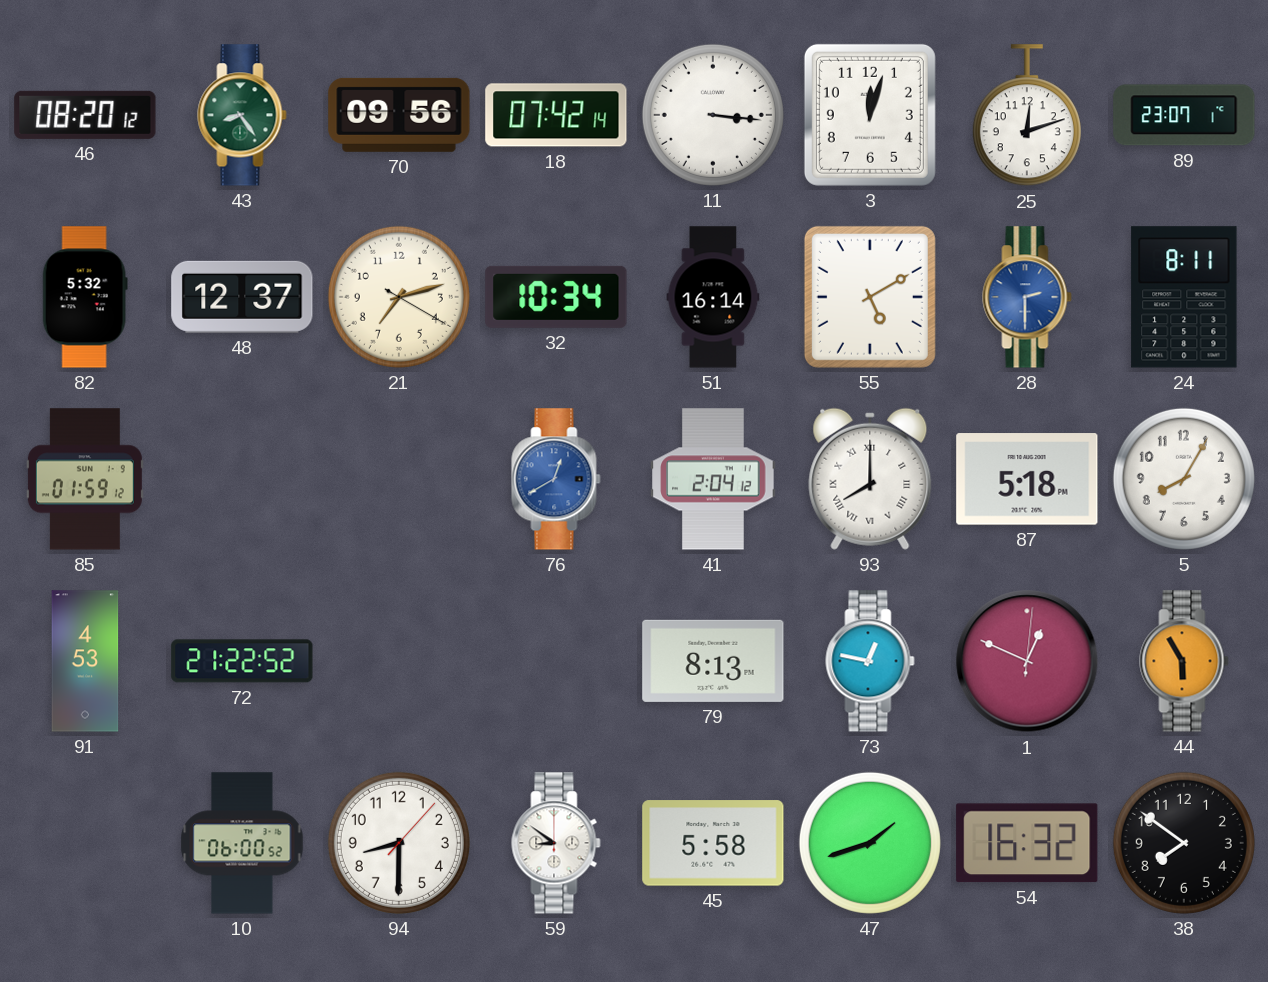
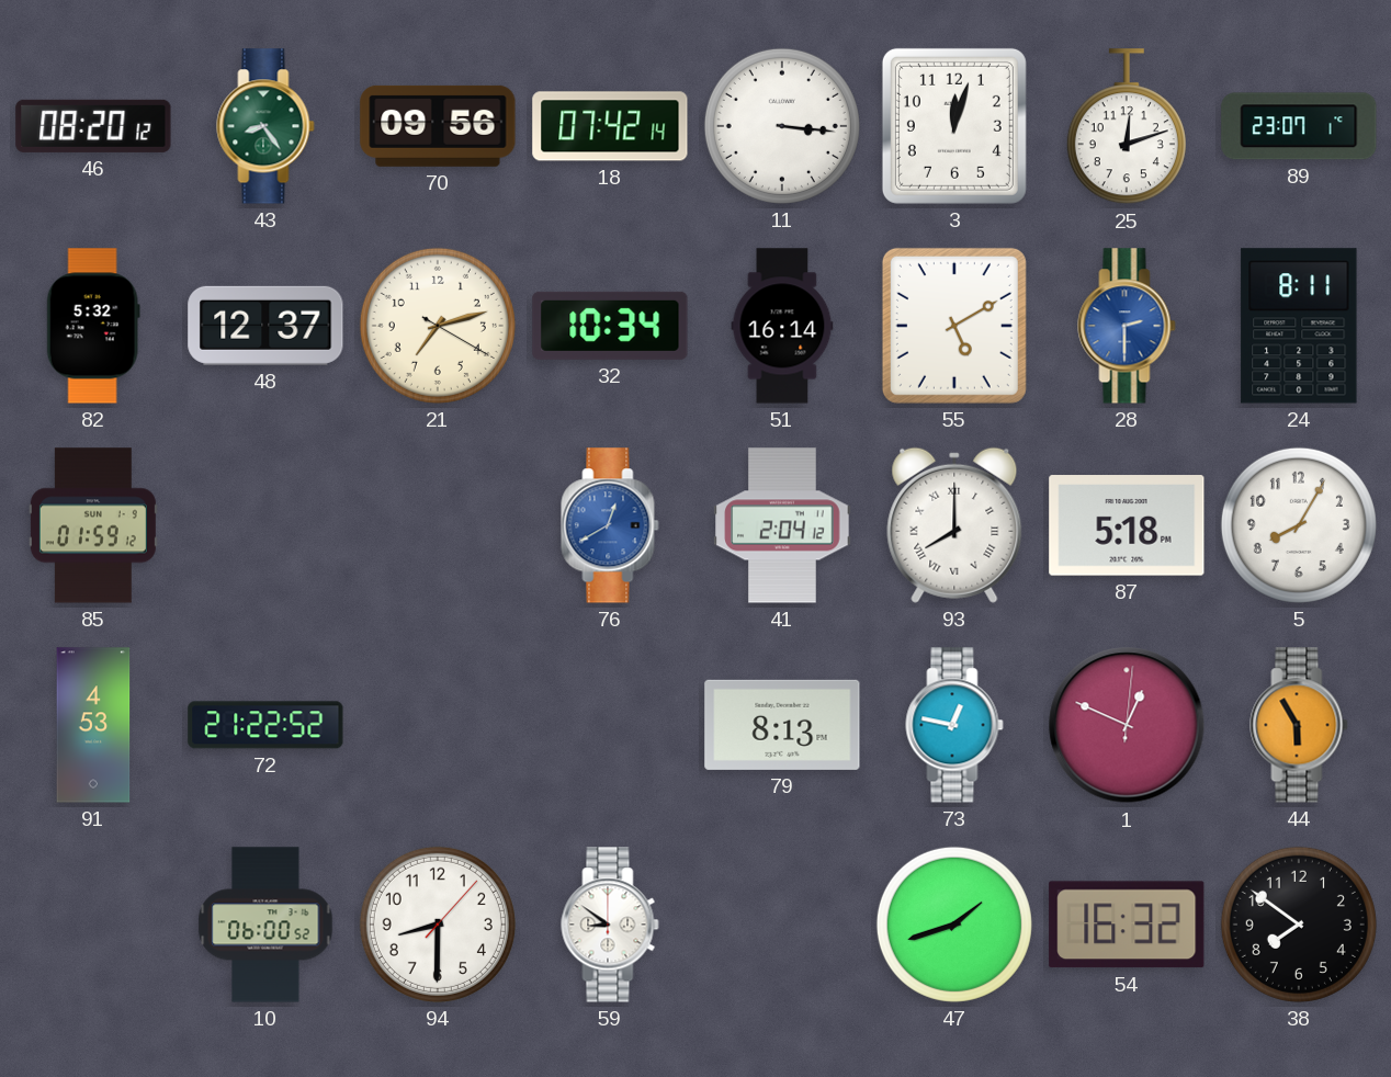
45: 5:58 -> none
